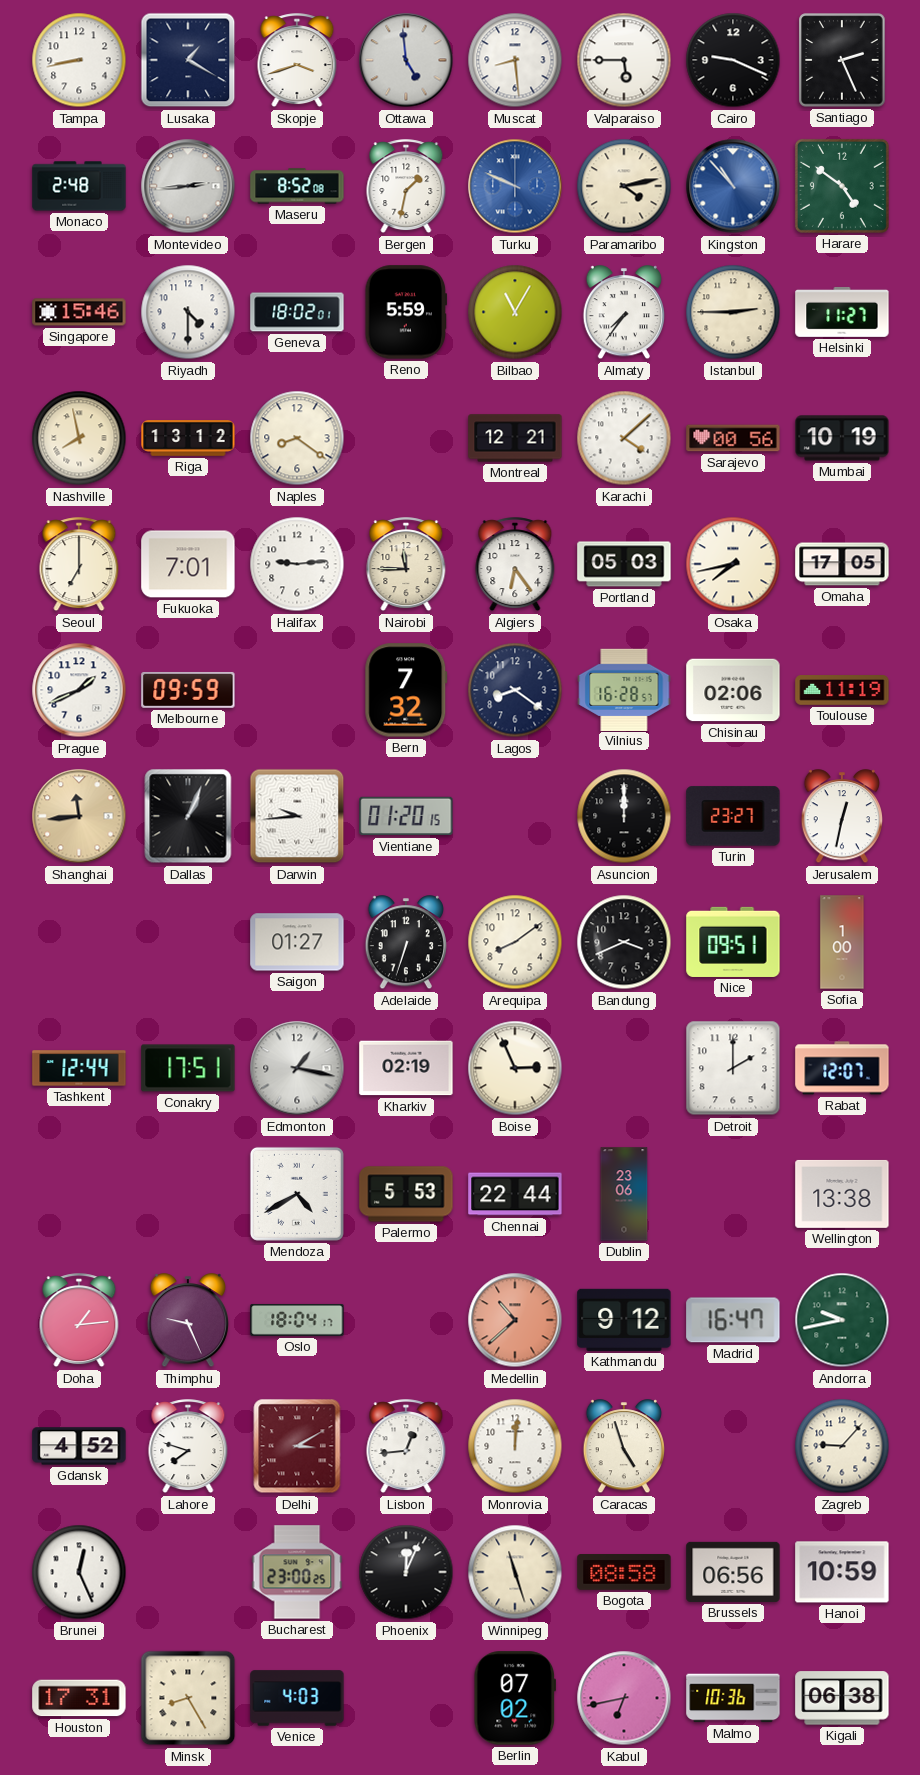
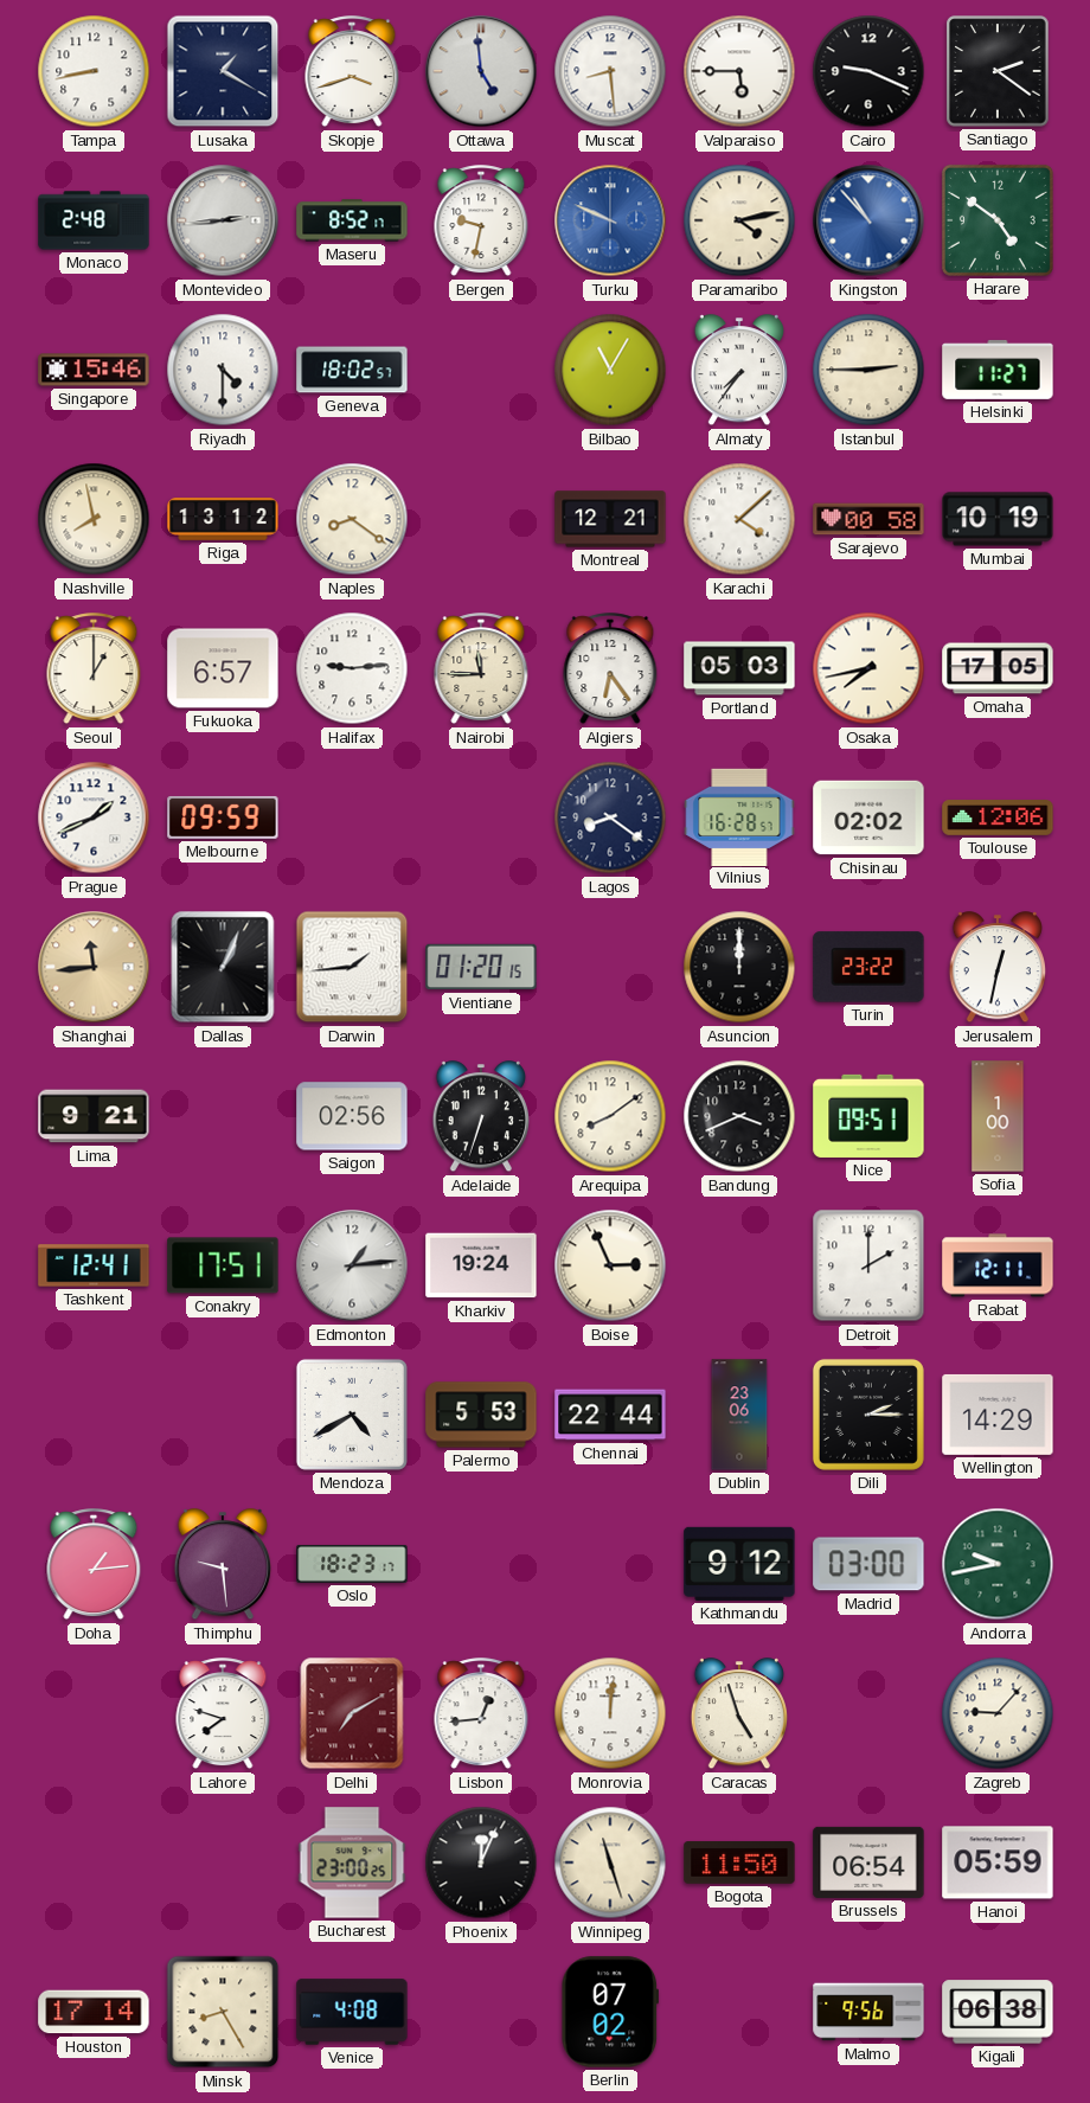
Santiago: 2:26 -> 2:21
Maseru: 8:52:08 -> 8:52:17
Bergen: 1:32 -> 9:32
Geneva: 18:02:01 -> 18:02:57
Reno: 5:59 -> none
Sarajevo: 00:56 -> 00:58
Seoul: 7:00 -> 1:00
Fukuoka: 7:01 -> 6:57
Bern: 7:32 -> none
Chisinau: 02:06 -> 02:02
Toulouse: 11:19 -> 12:06
Darwin: 9:44 -> 1:44
Turin: 23:27 -> 23:22
Lima: none -> 9:21
Saigon: 01:27 -> 02:56
Tashkent: 12:44 -> 12:41
Edmonton: 1:17 -> 1:14
Kharkiv: 02:19 -> 19:24
Rabat: 12:07 -> 12:11
Dili: none -> 2:15
Wellington: 13:38 -> 14:29
Thimphu: 9:26 -> 9:29
Oslo: 18:04 -> 18:23
Medellin: 10:38 -> none
Madrid: 16:47 -> 03:00
Gdansk: 4:52 -> none
Delhi: 3:10 -> 7:10
Brunei: 12:26 -> none
Bogota: 08:58 -> 11:50
Brussels: 06:56 -> 06:54
Hanoi: 10:59 -> 05:59
Houston: 17:31 -> 17:14
Venice: 4:03 -> 4:08
Kabul: 6:43 -> none
Malmo: 10:36 -> 9:56
